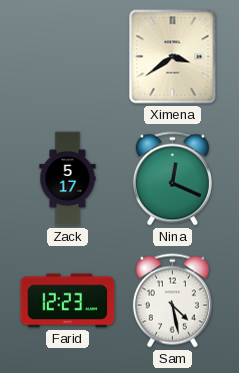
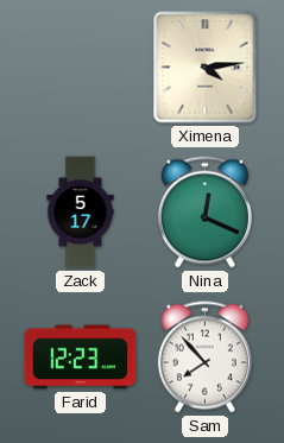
Ximena: 3:39 -> 4:14
Sam: 4:28 -> 7:53
